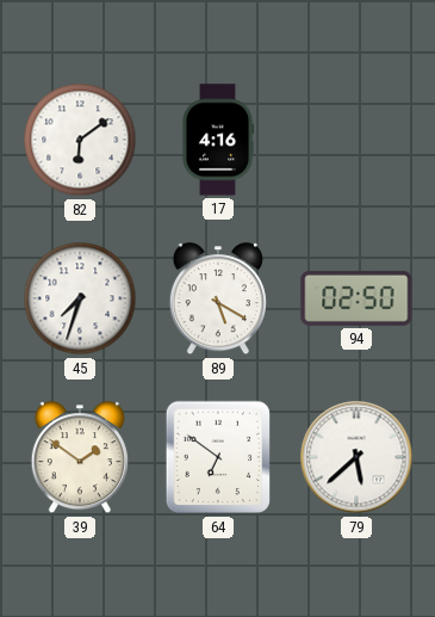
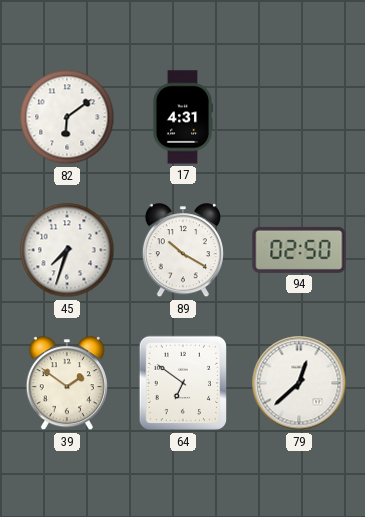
17: 4:16 -> 4:31
89: 5:20 -> 10:20
79: 5:38 -> 12:38
